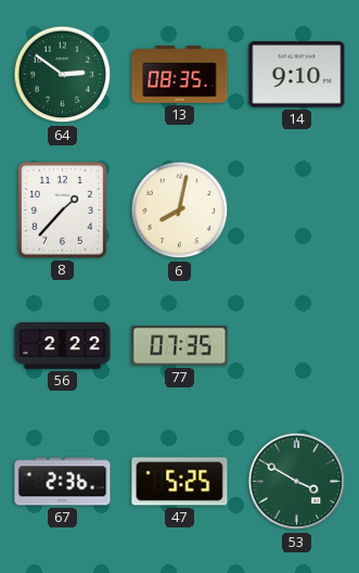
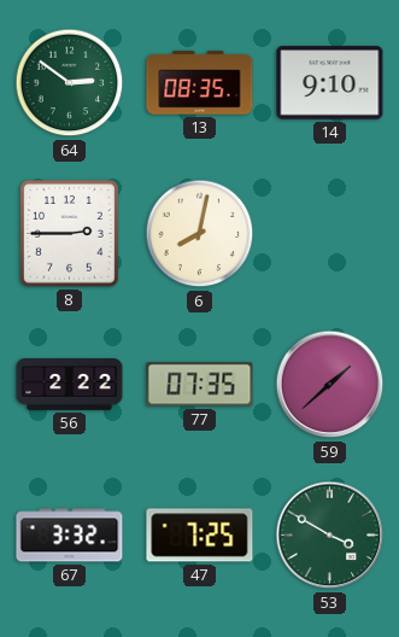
8: 1:37 -> 2:45
59: none -> 1:38
67: 2:36 -> 3:32
47: 5:25 -> 7:25
